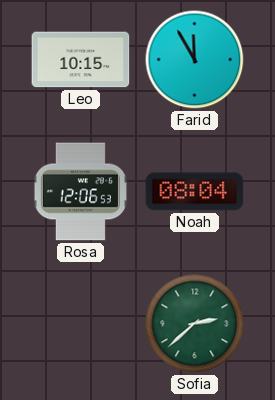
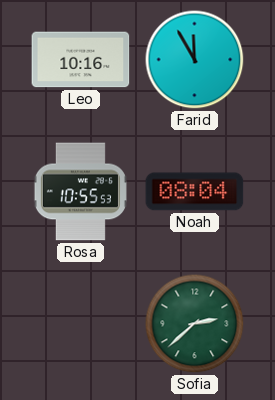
Leo: 10:15 -> 10:16
Rosa: 12:06 -> 10:55
